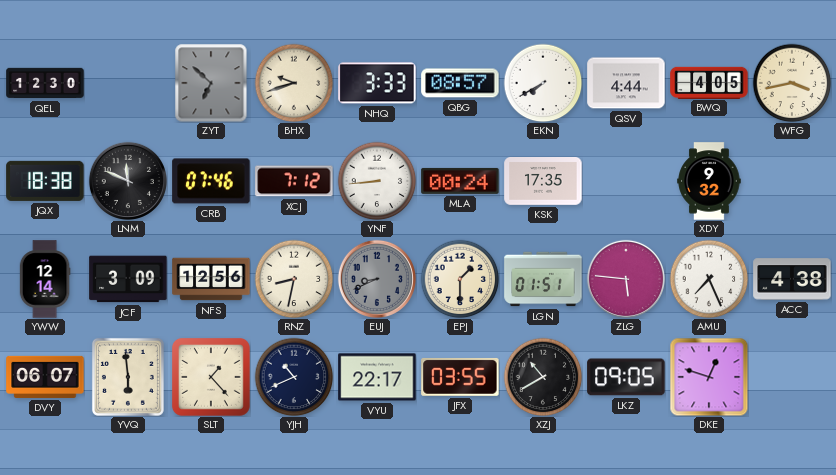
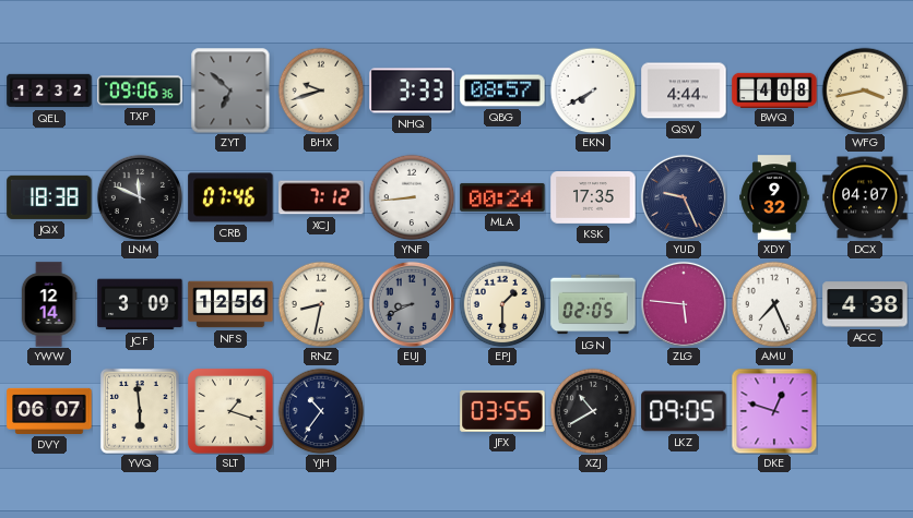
QEL: 12:30 -> 12:32
TXP: none -> 09:06
BWQ: 4:05 -> 4:08
YUD: none -> 9:26
DCX: none -> 04:07
LGN: 01:51 -> 02:05
SLT: 1:23 -> 1:18
YJH: 10:41 -> 10:36
VYU: 22:17 -> none
